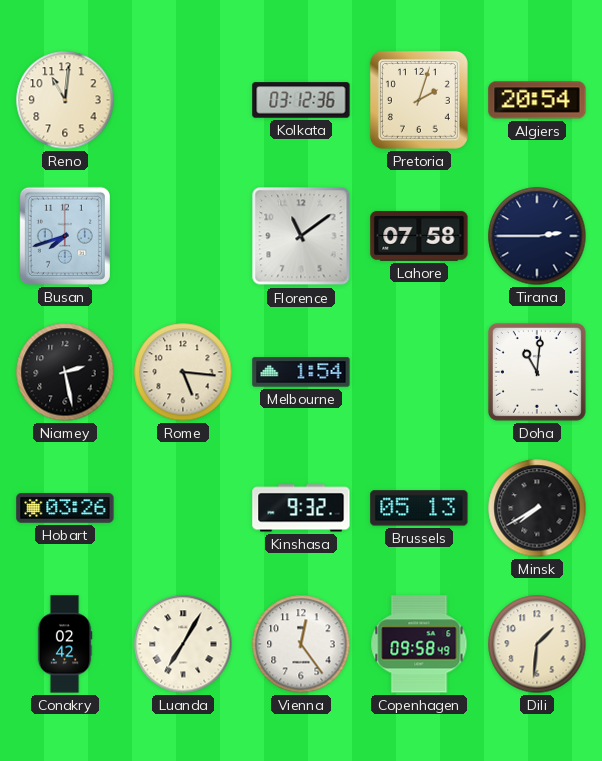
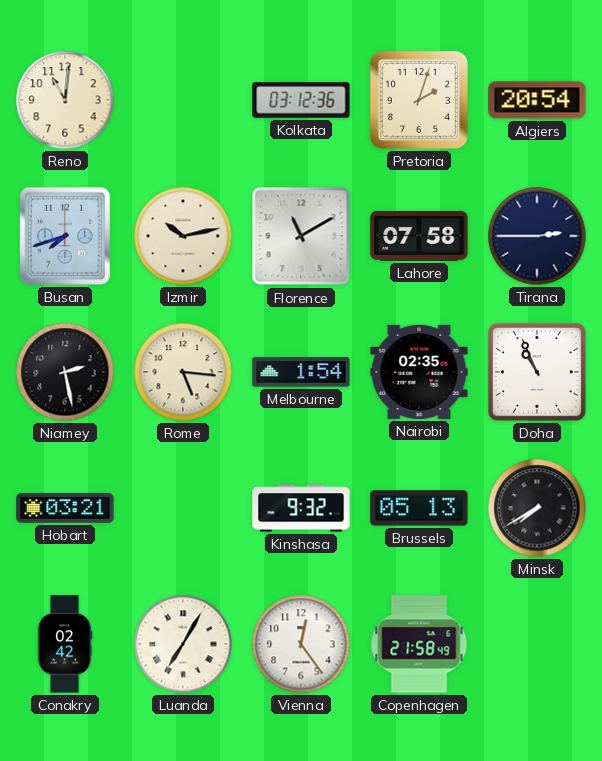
Izmir: none -> 10:13
Florence: 11:09 -> 11:10
Nairobi: none -> 02:35
Doha: 11:01 -> 10:56
Hobart: 03:26 -> 03:21
Copenhagen: 09:58 -> 21:58
Dili: 1:31 -> none
